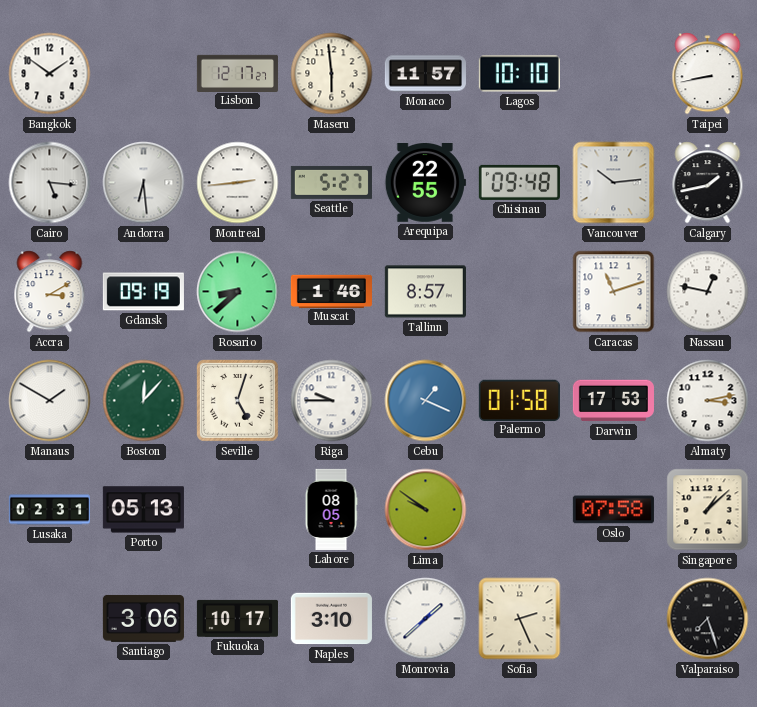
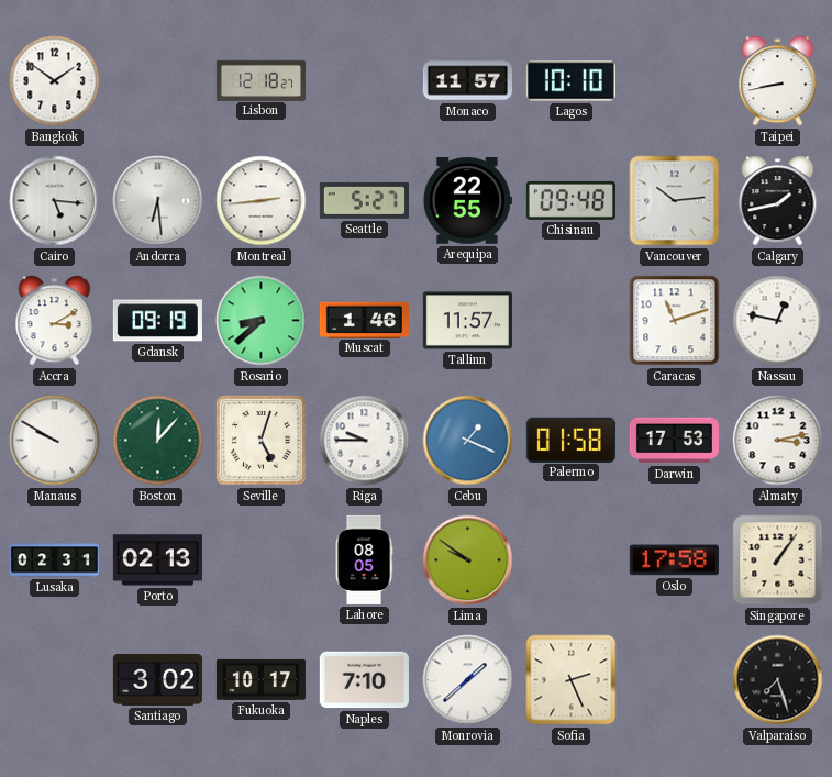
Lisbon: 12:17 -> 12:18
Maseru: 5:59 -> none
Tallinn: 8:57 -> 11:57
Manaus: 1:50 -> 9:50
Porto: 05:13 -> 02:13
Oslo: 07:58 -> 17:58
Singapore: 1:08 -> 1:06
Santiago: 3:06 -> 3:02
Naples: 3:10 -> 7:10
